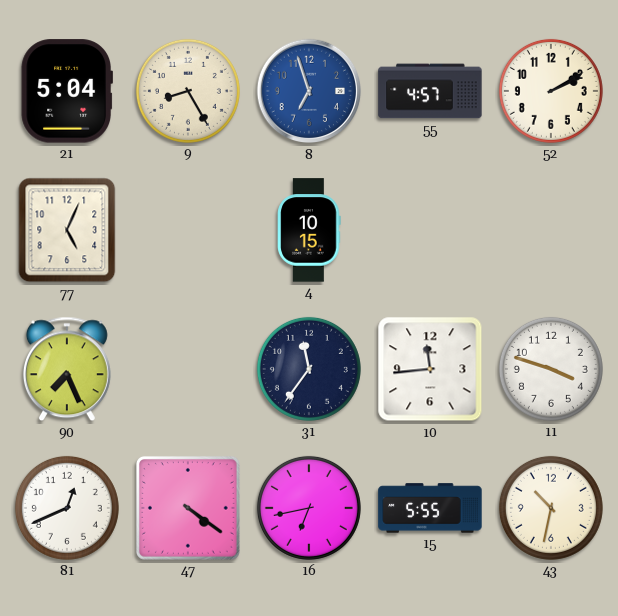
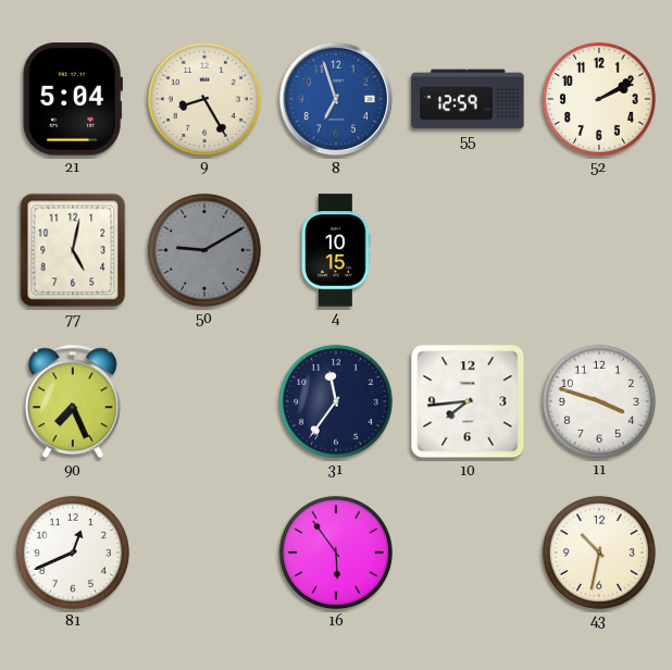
55: 4:57 -> 12:59
77: 5:04 -> 5:02
50: none -> 9:10
10: 11:44 -> 7:44
47: 4:21 -> none
16: 6:43 -> 5:54
15: 5:55 -> none
